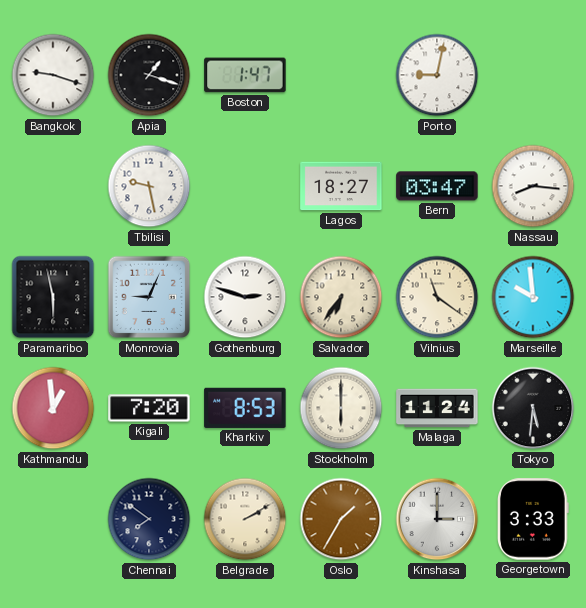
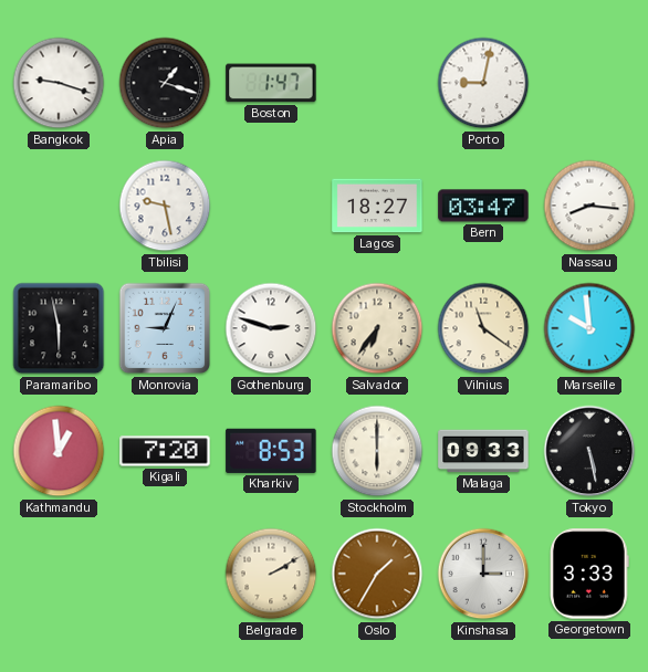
Malaga: 11:24 -> 09:33
Tokyo: 5:31 -> 5:28
Chennai: 7:51 -> none
